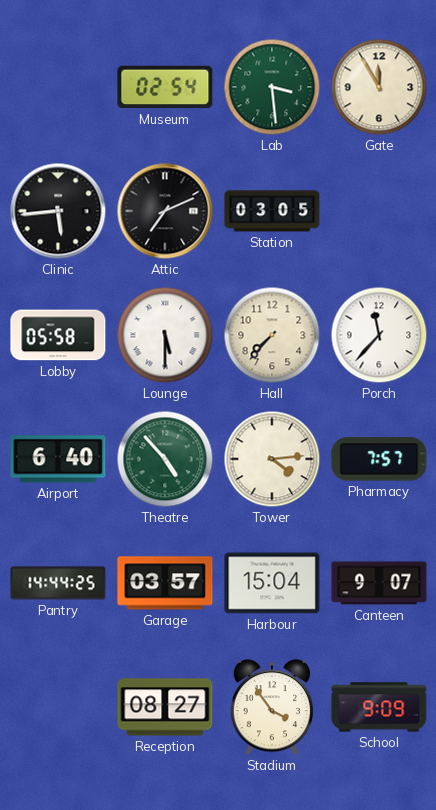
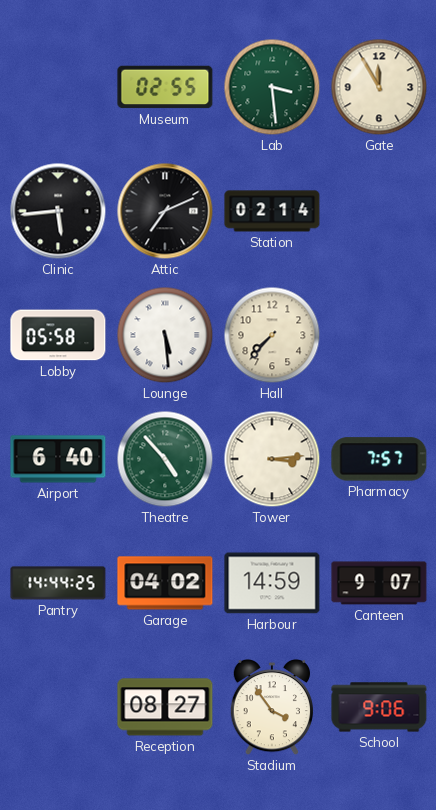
Museum: 02:54 -> 02:55
Station: 03:05 -> 02:14
Lounge: 5:30 -> 5:29
Porch: 11:37 -> none
Tower: 4:14 -> 3:14
Garage: 03:57 -> 04:02
Harbour: 15:04 -> 14:59
School: 9:09 -> 9:06
